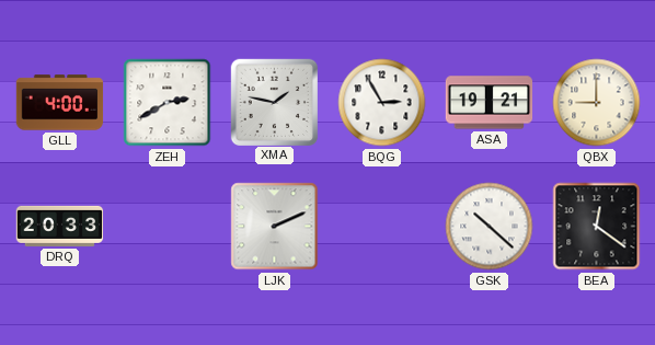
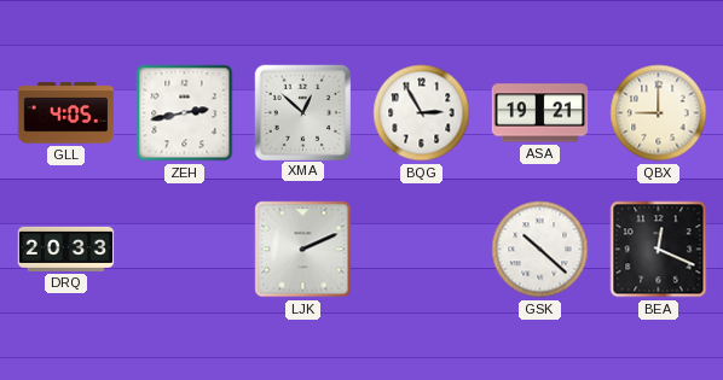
GLL: 4:00 -> 4:05
ZEH: 2:40 -> 2:43
XMA: 1:47 -> 12:52
BEA: 12:21 -> 12:19
